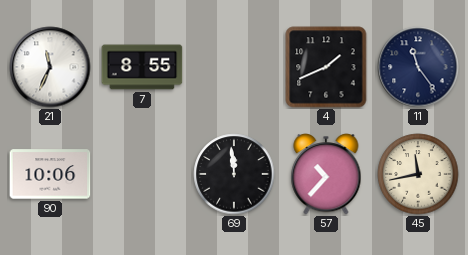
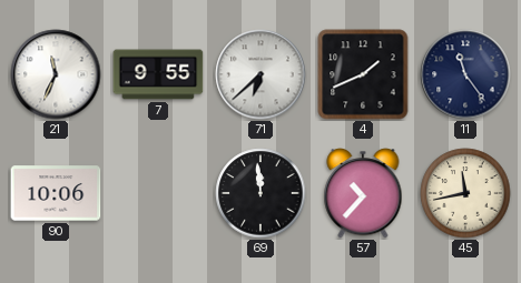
7: 8:55 -> 9:55
71: none -> 6:38
